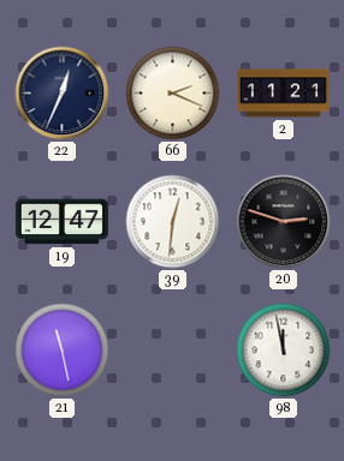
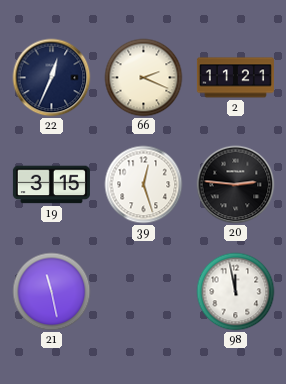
19: 12:47 -> 3:15
39: 12:31 -> 12:27
20: 2:48 -> 2:46
